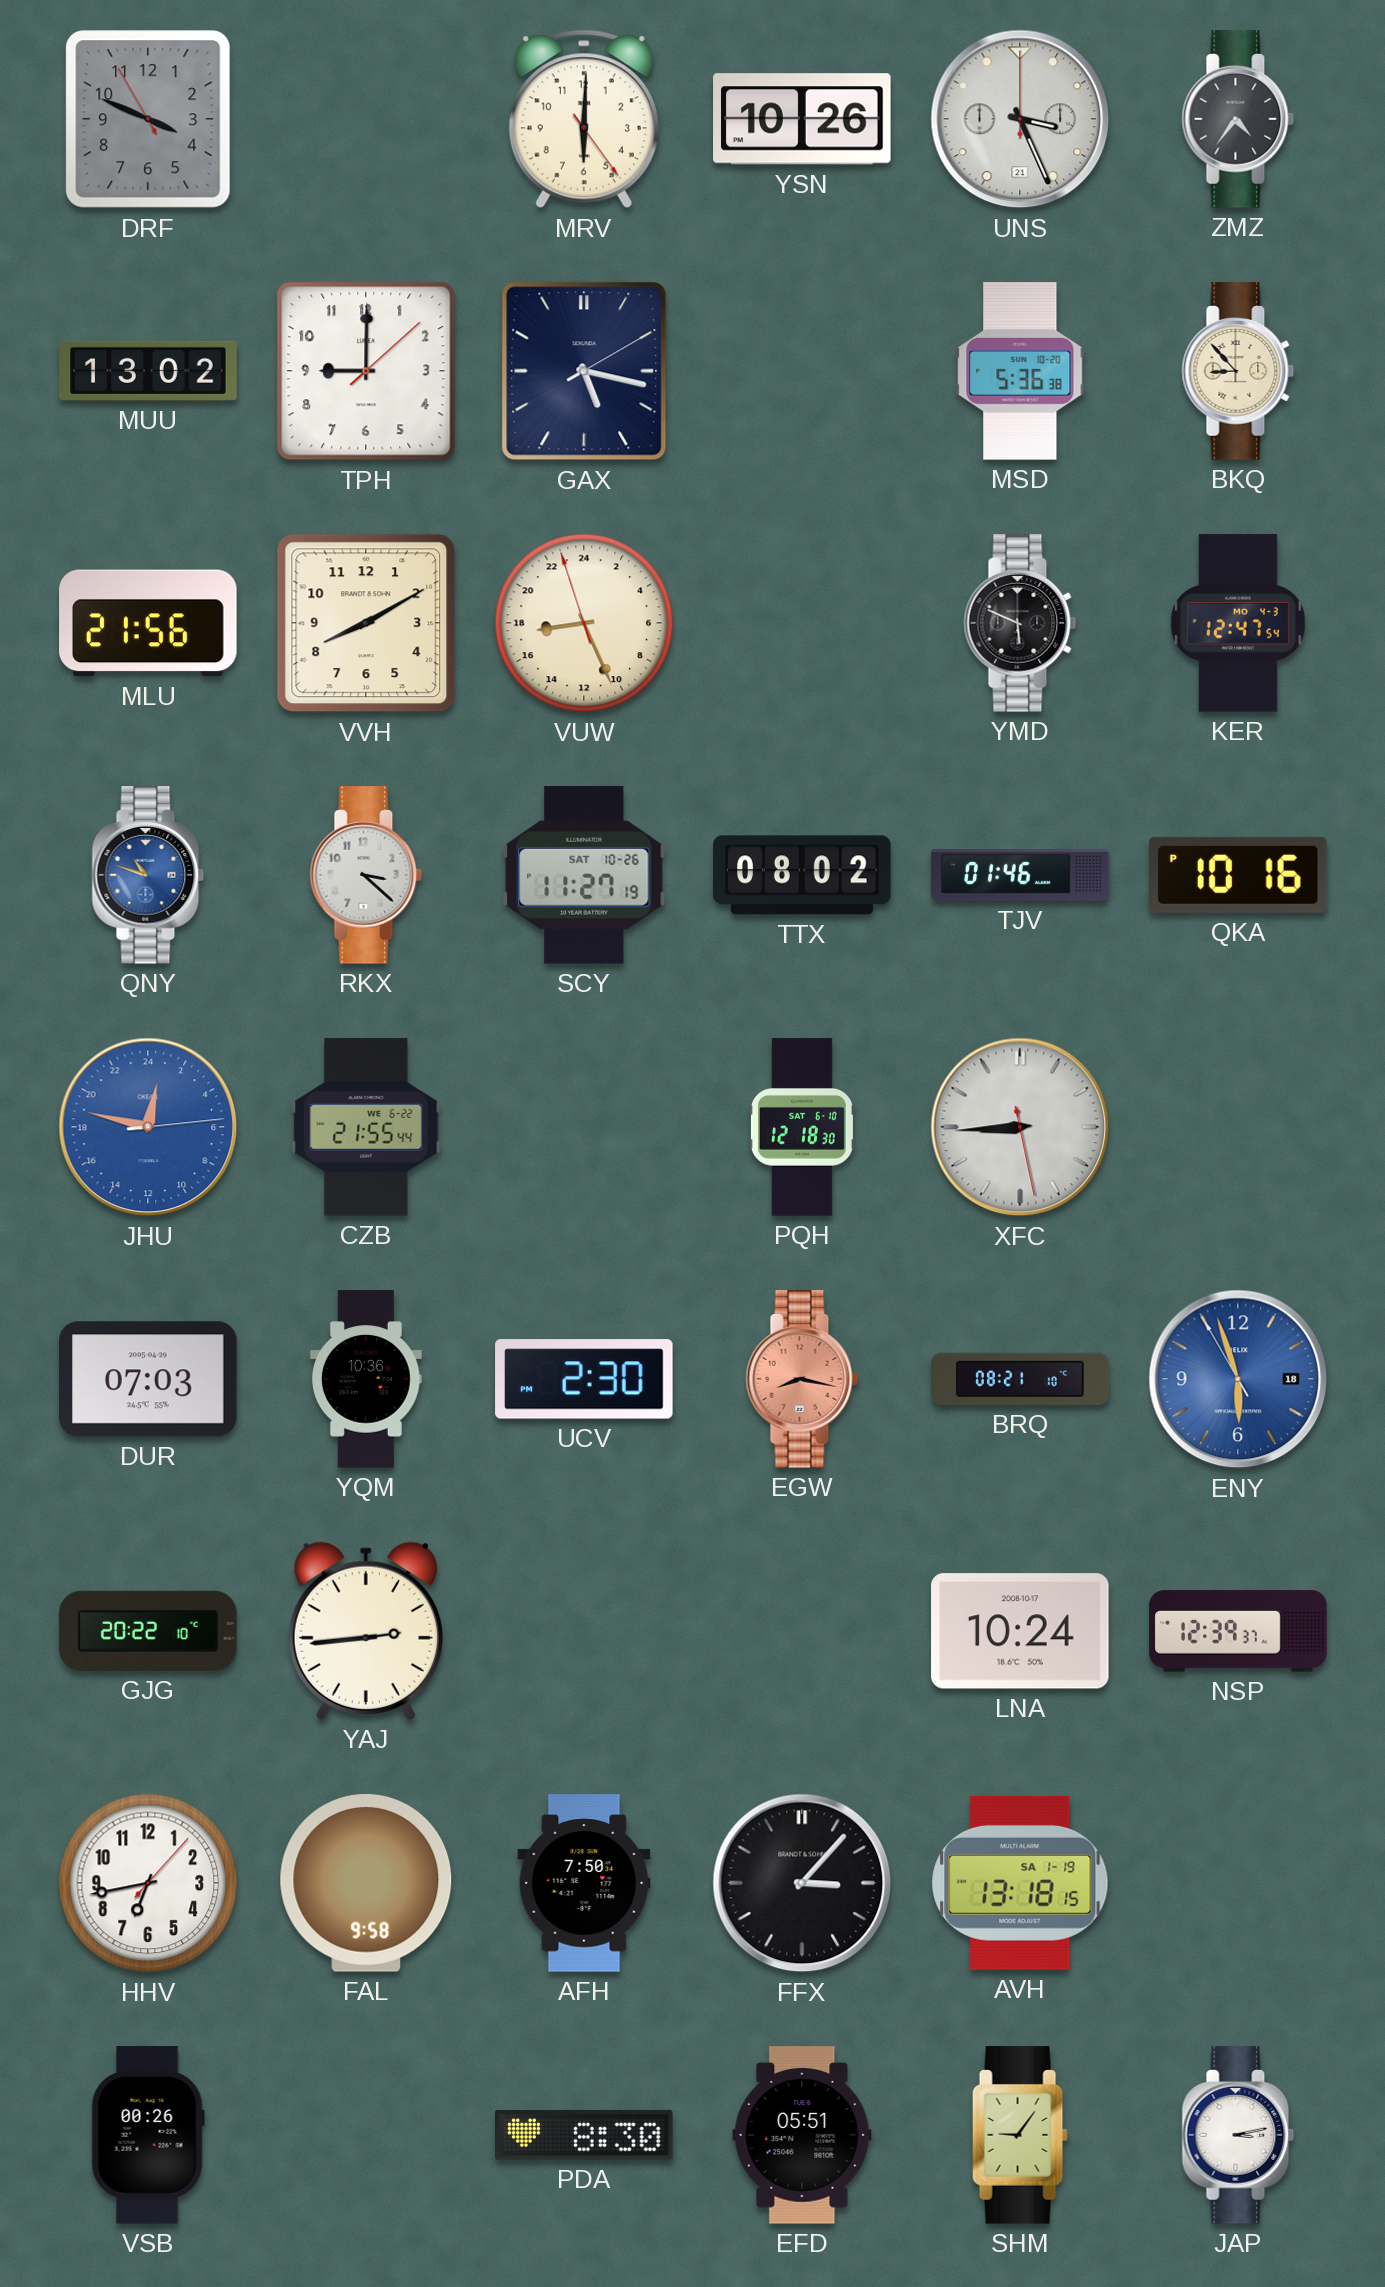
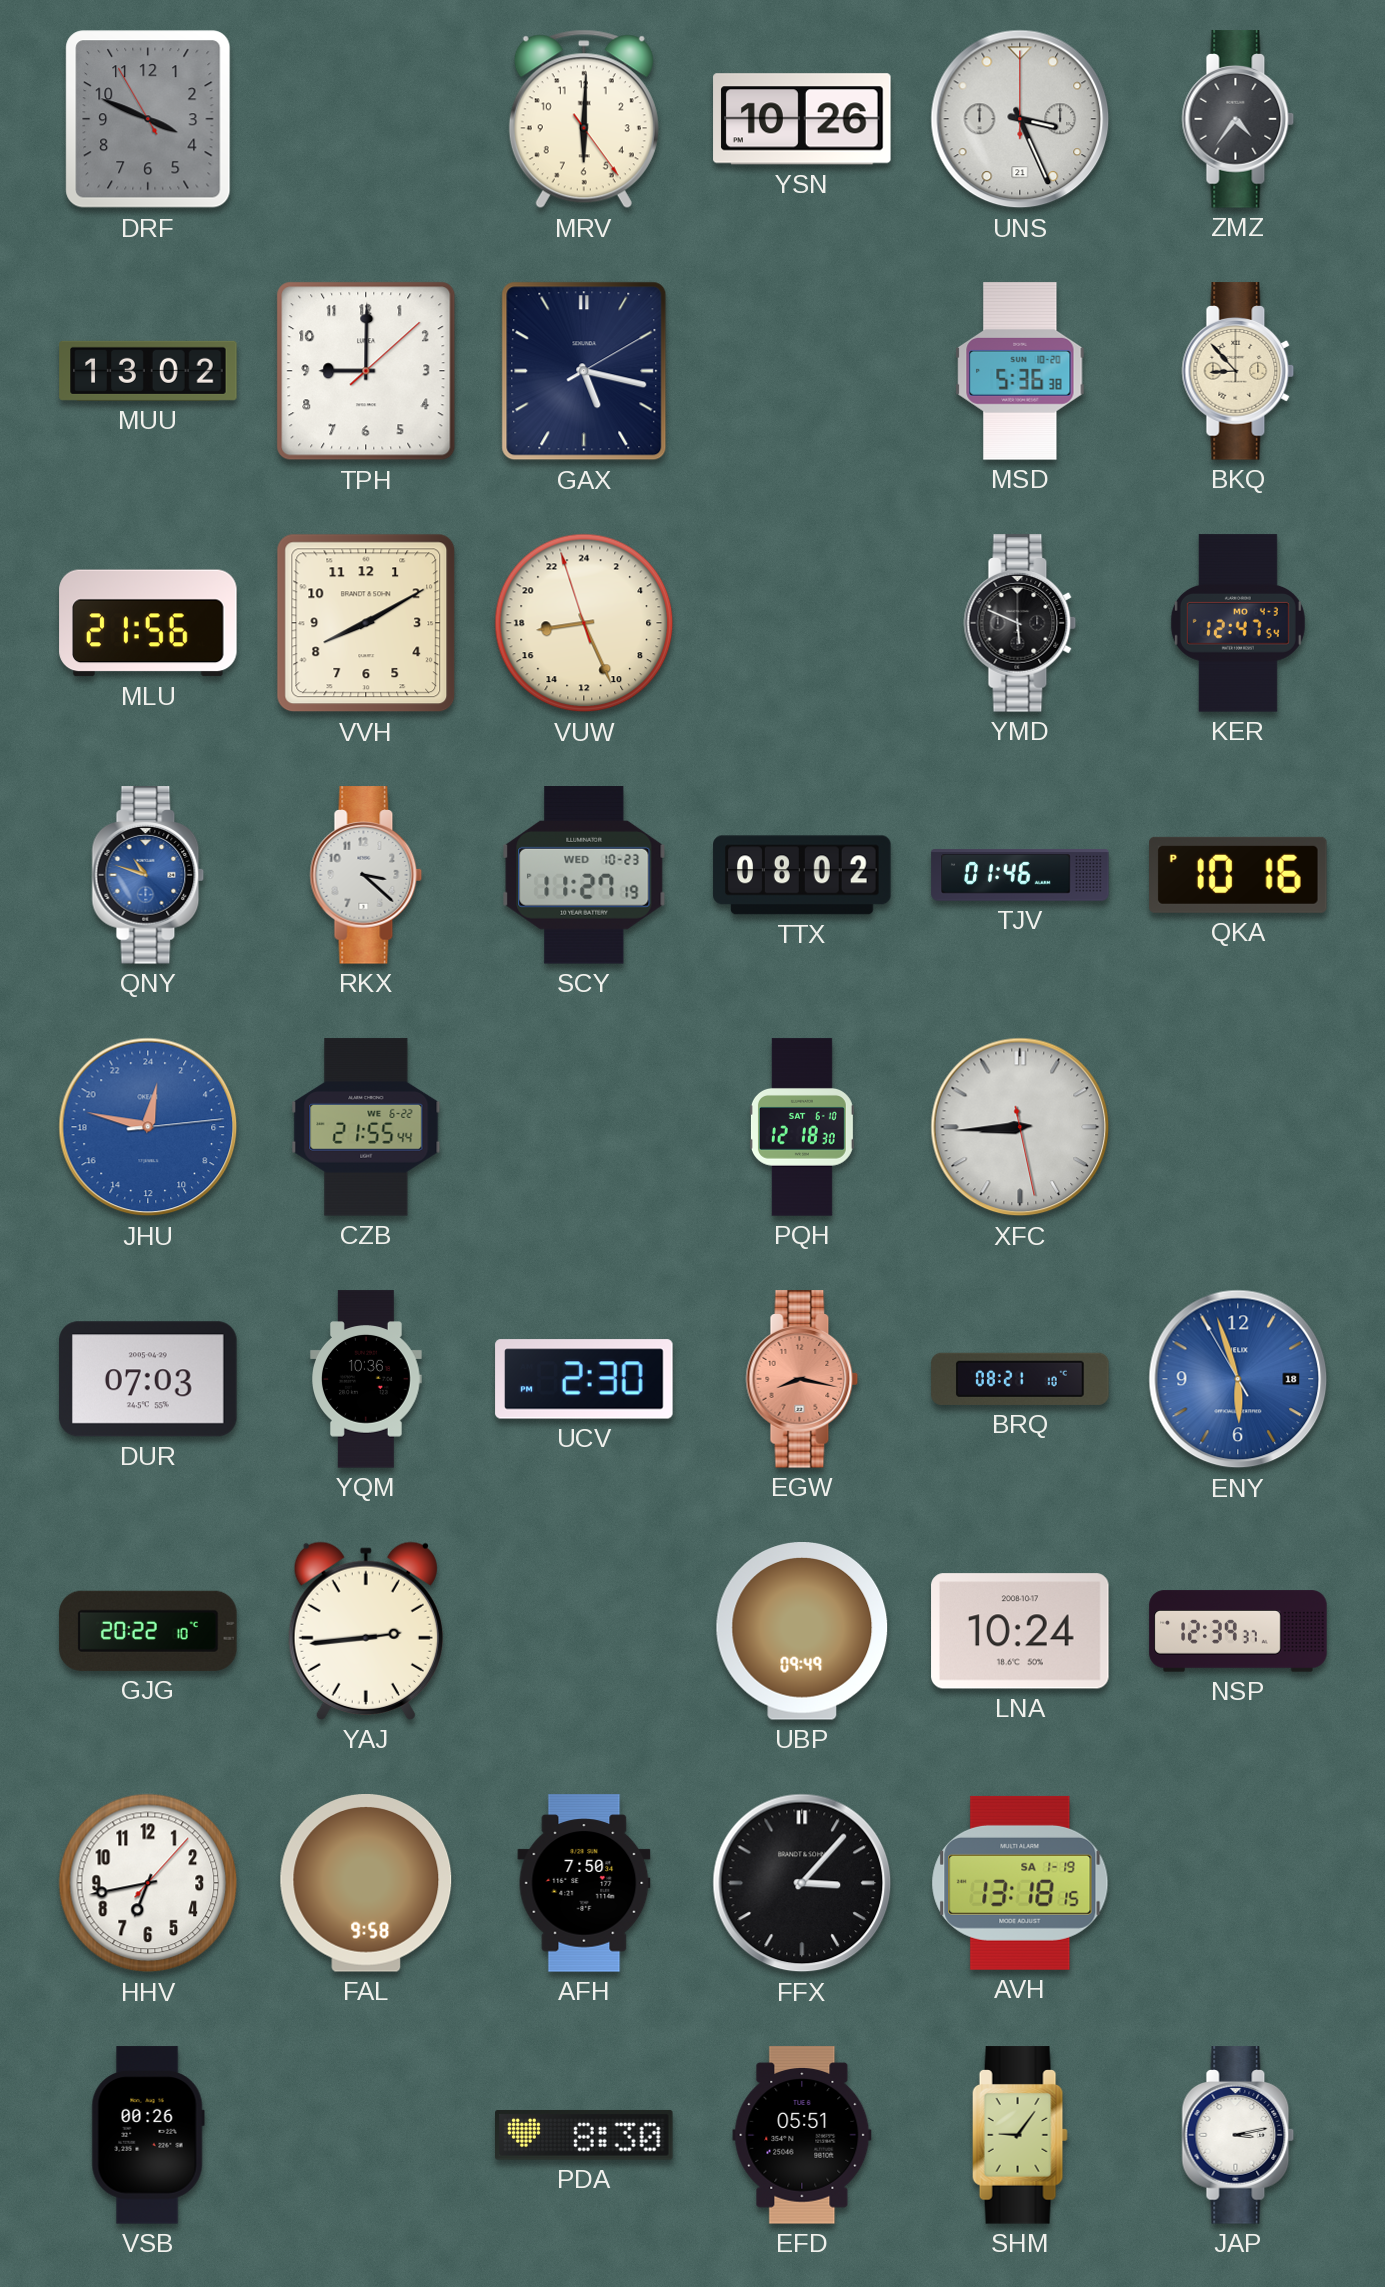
SCY date: SAT 10-26 -> WED 10-23
UBP: none -> 09:49
